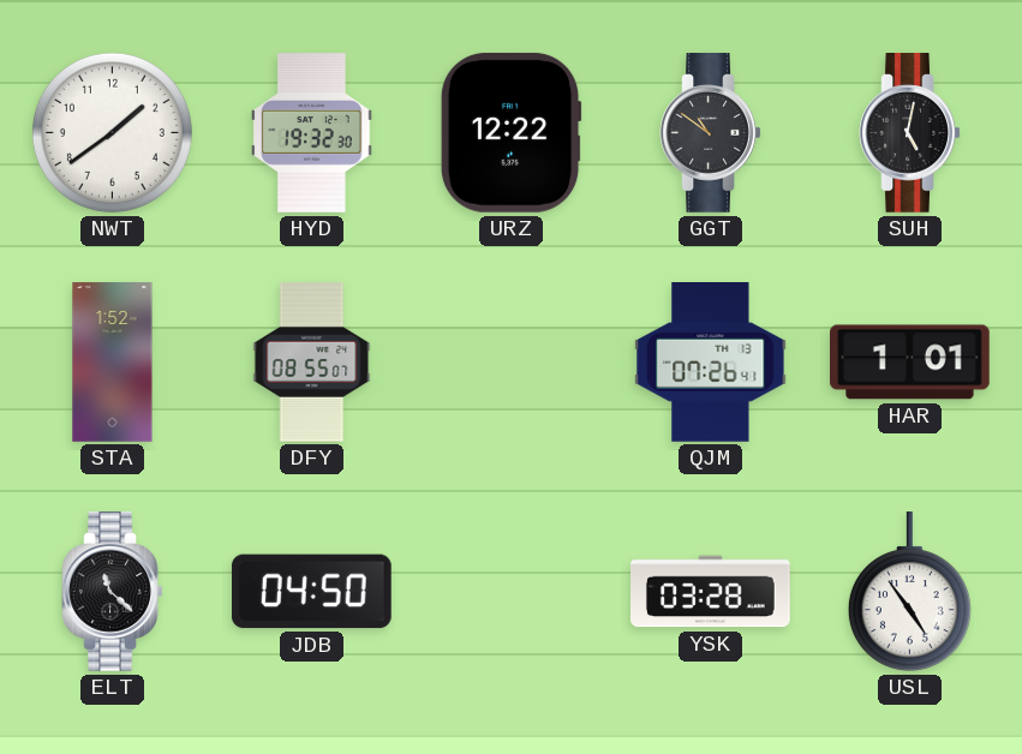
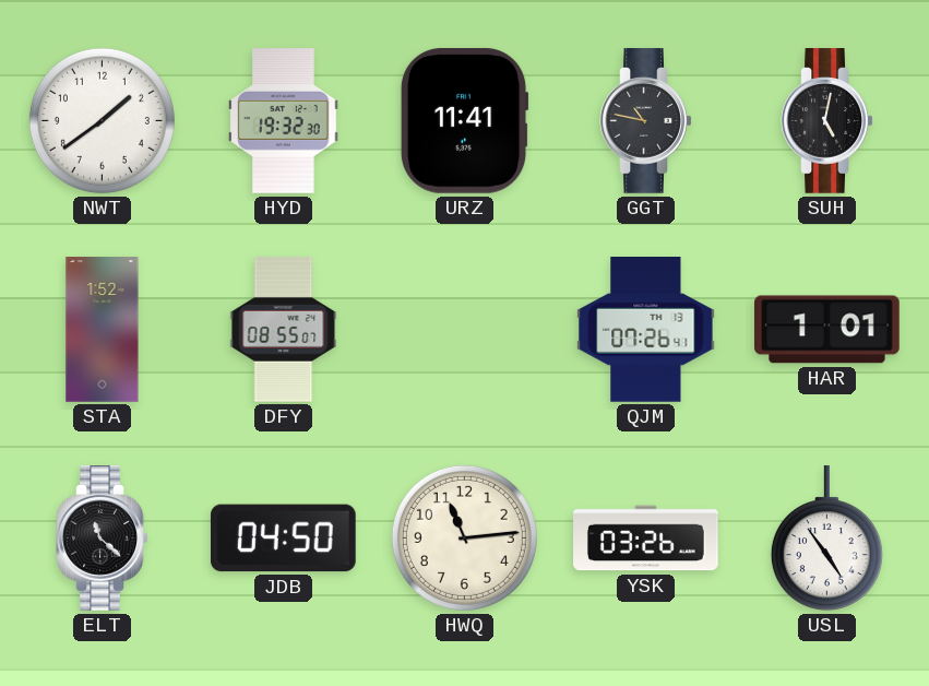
URZ: 12:22 -> 11:41
GGT: 10:51 -> 10:47
HWQ: none -> 11:14
YSK: 03:28 -> 03:26
